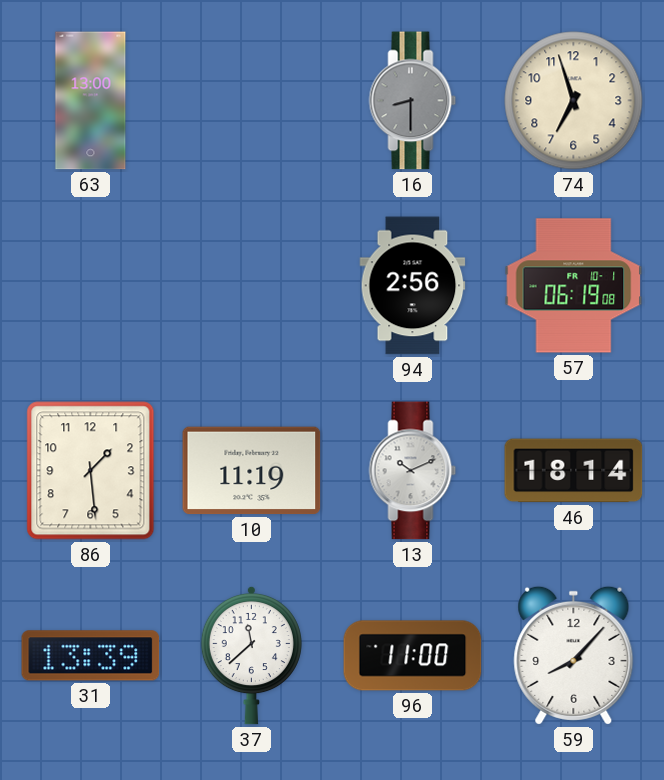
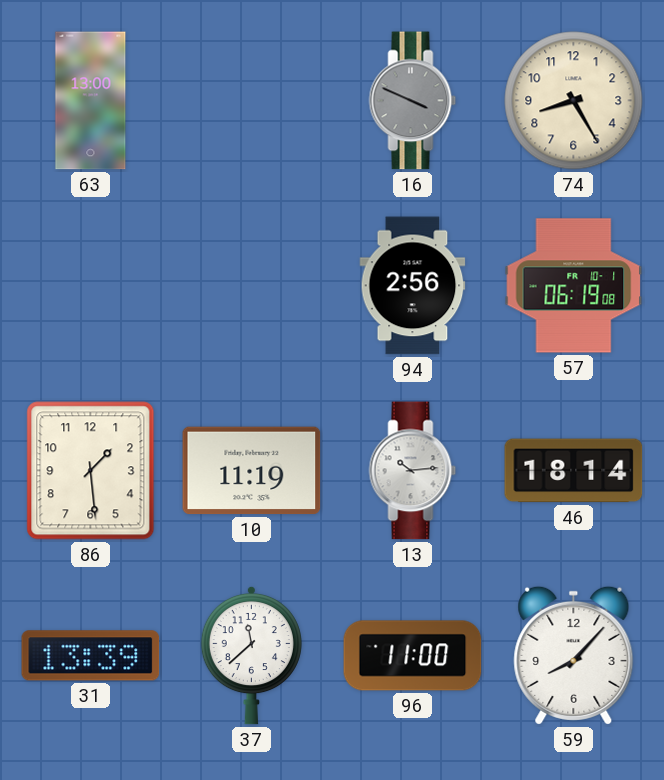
16: 8:30 -> 3:49
74: 6:57 -> 8:25
13: 10:11 -> 10:14
